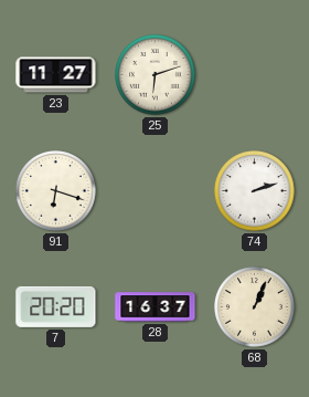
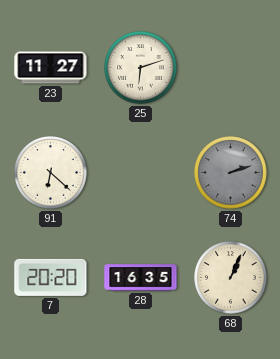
91: 6:18 -> 6:22
74 dial: white -> grey
28: 16:37 -> 16:35
